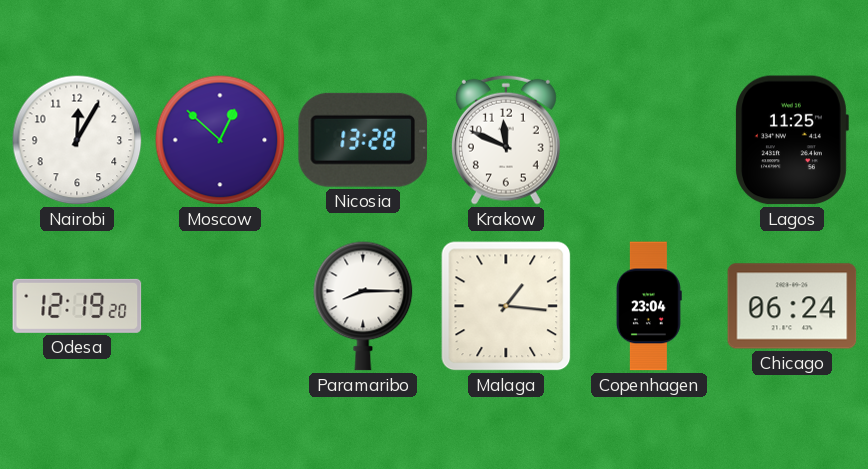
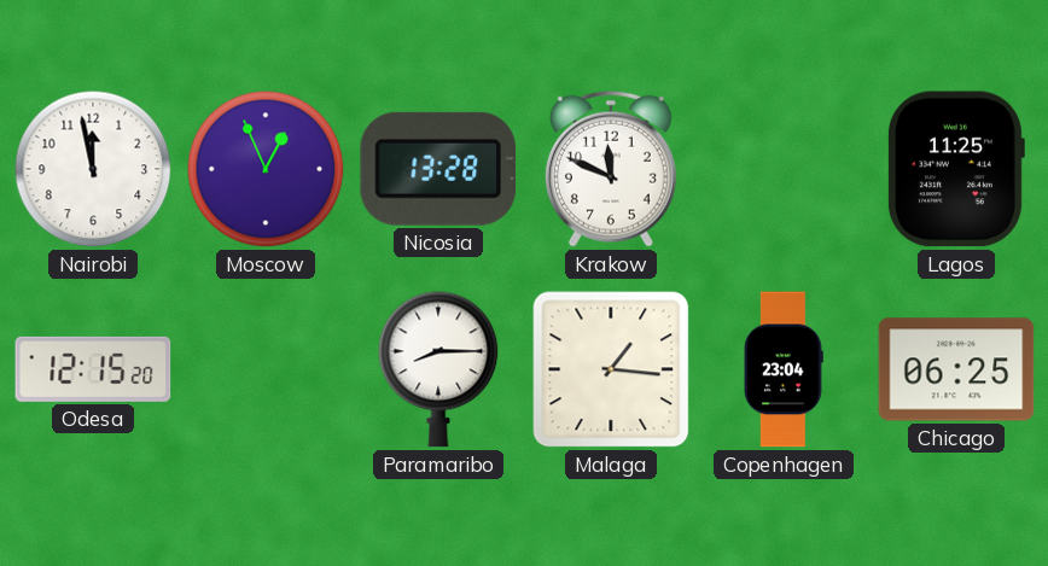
Nairobi: 12:05 -> 11:58
Moscow: 12:52 -> 12:56
Odesa: 12:19 -> 12:15
Chicago: 06:24 -> 06:25
